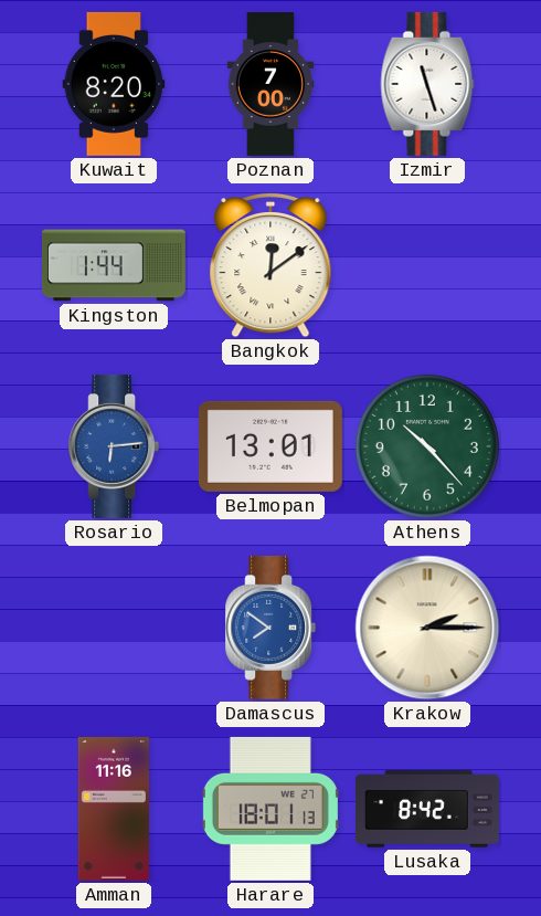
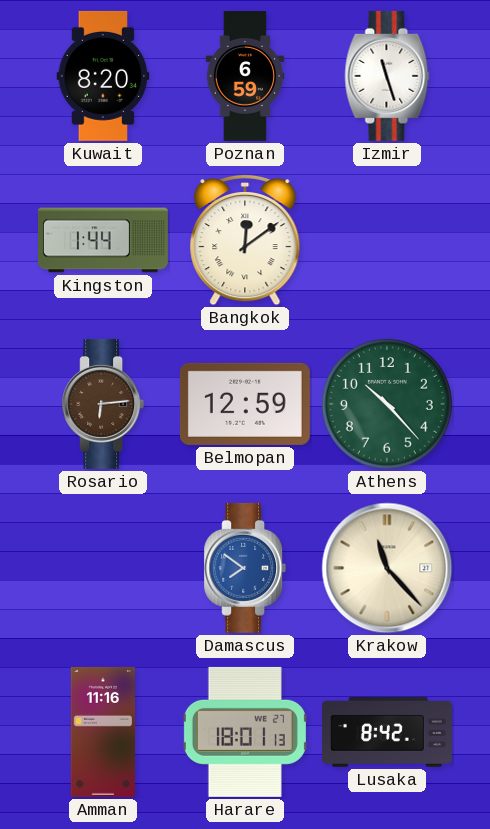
Poznan: 7:00 -> 6:59
Rosario dial: blue -> brown
Belmopan: 13:01 -> 12:59
Krakow: 2:15 -> 11:23
